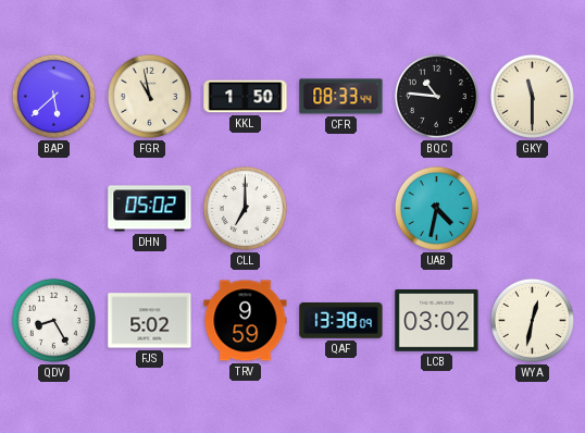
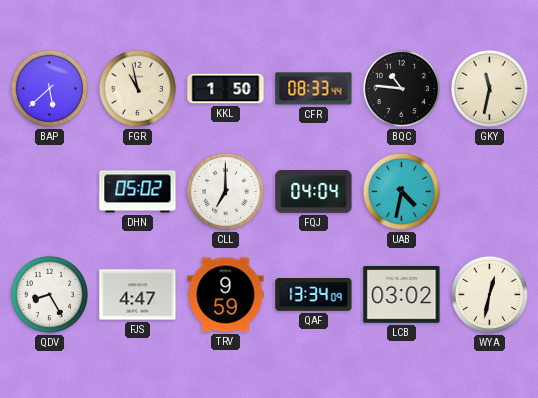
GKY: 11:30 -> 11:32
FQJ: none -> 04:04
FJS: 5:02 -> 4:47
QAF: 13:38 -> 13:34
